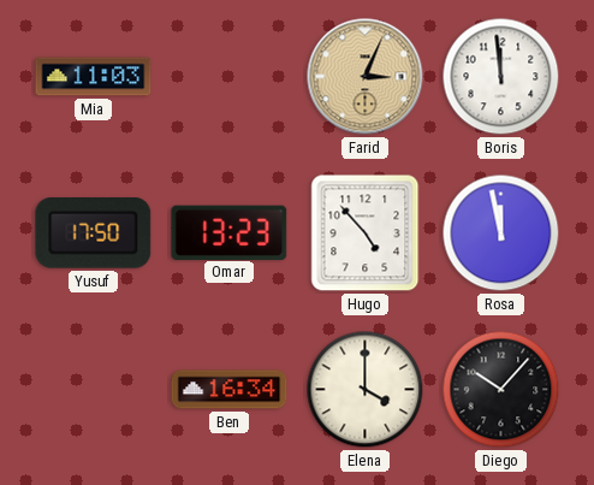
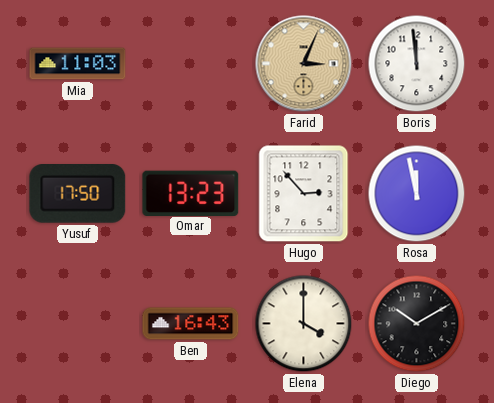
Hugo: 4:53 -> 2:53
Ben: 16:34 -> 16:43
Diego: 10:07 -> 10:10
